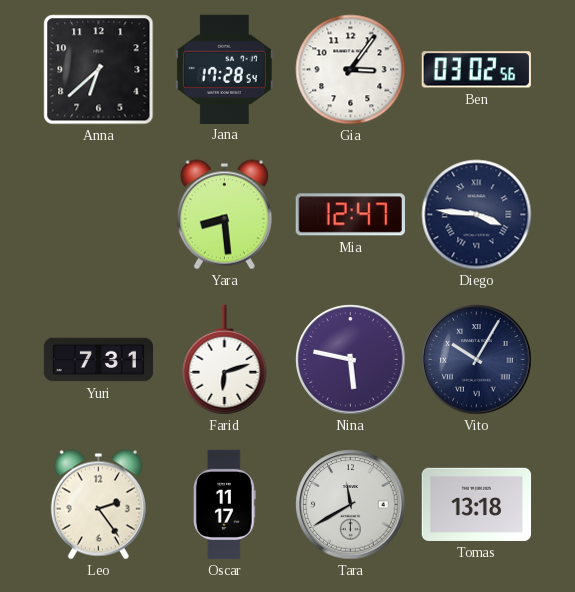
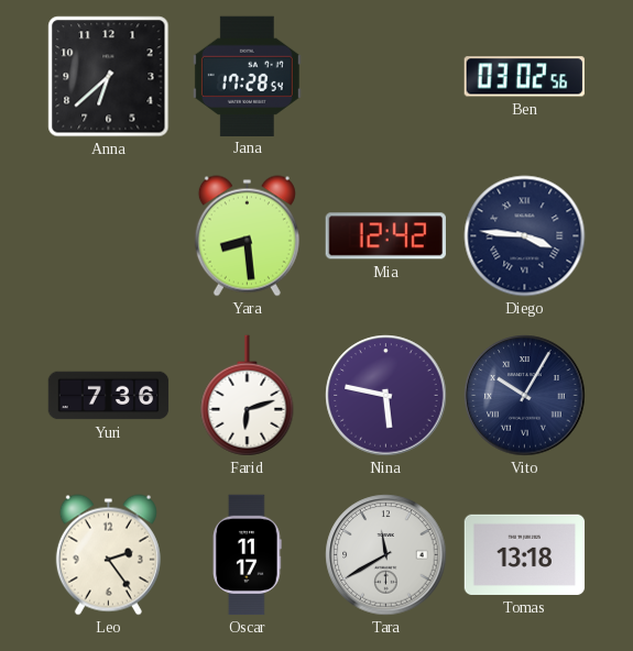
Gia: 3:06 -> none
Mia: 12:47 -> 12:42
Yuri: 7:31 -> 7:36
